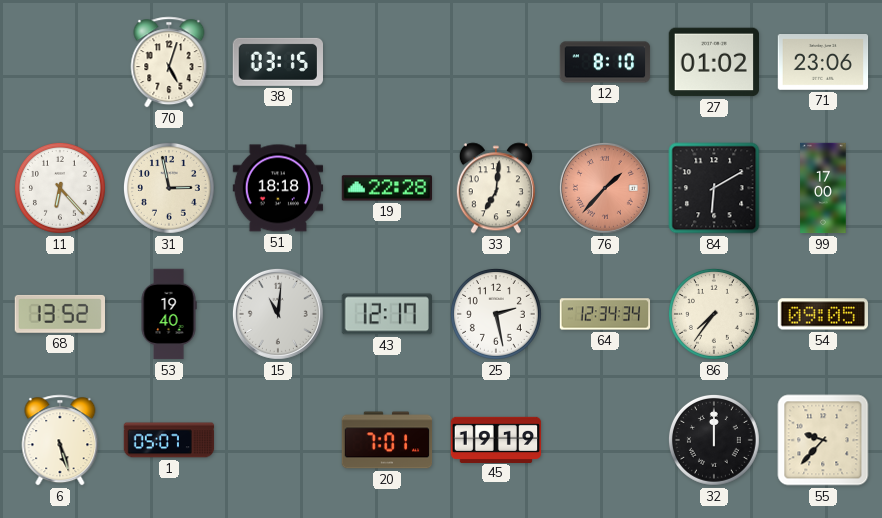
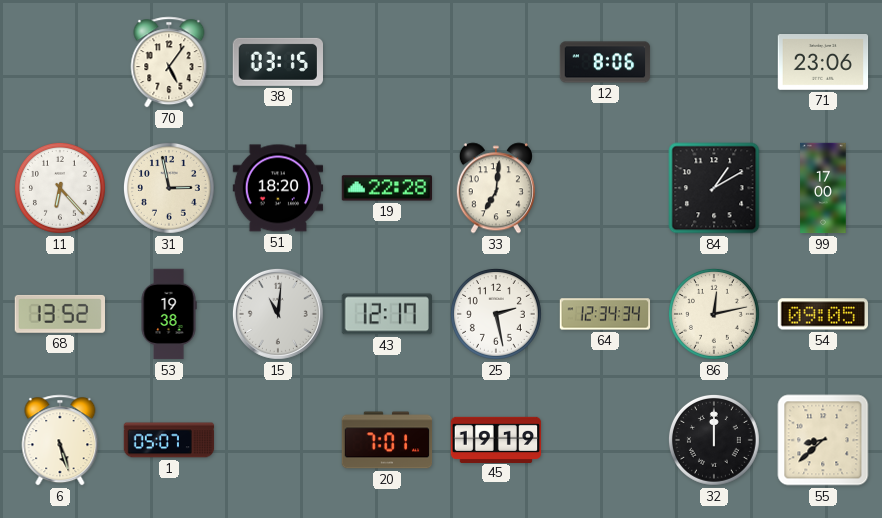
70: 5:03 -> 5:06
12: 8:10 -> 8:06
27: 01:02 -> none
51: 18:18 -> 18:20
76: 1:37 -> none
84: 6:10 -> 1:10
53: 19:40 -> 19:38
86: 7:36 -> 12:13
55: 9:37 -> 8:38
